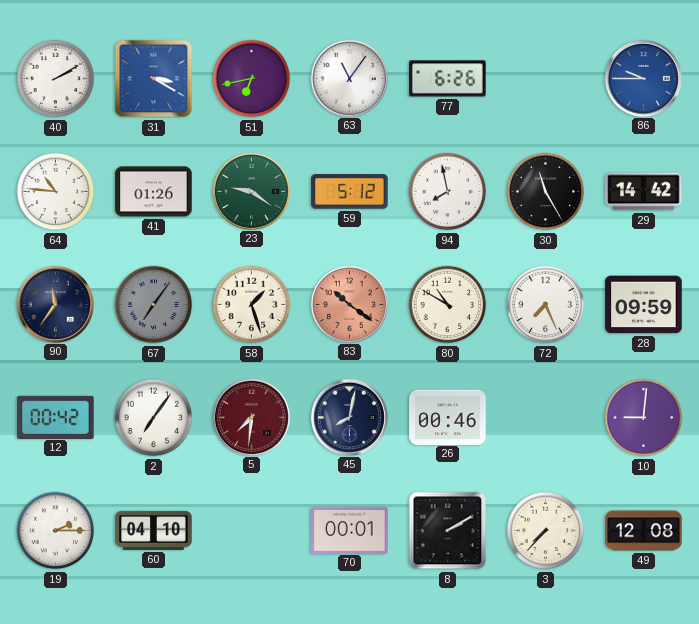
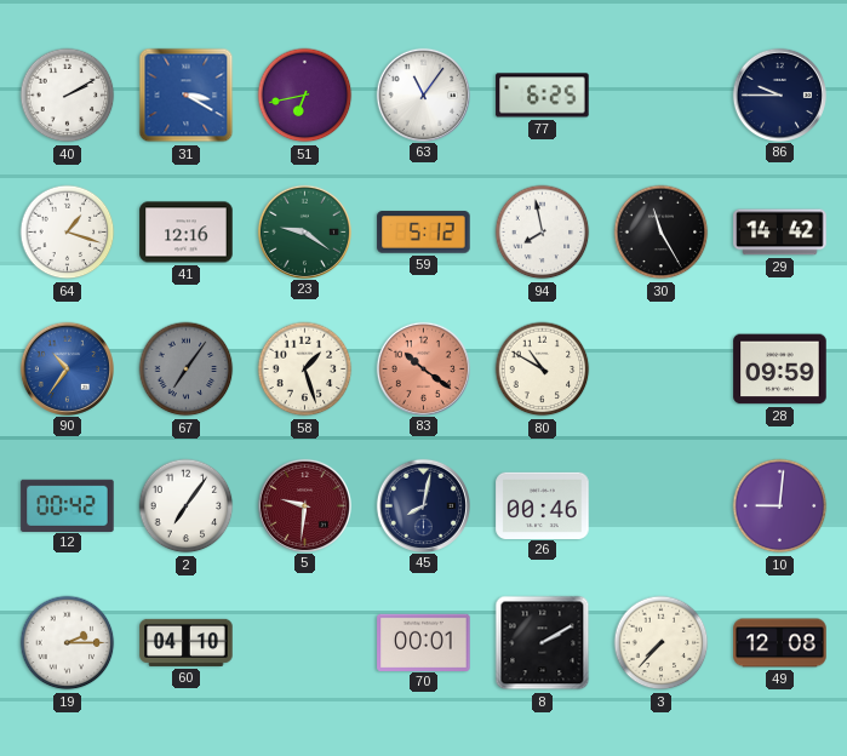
77: 6:26 -> 6:25
86 dial: blue -> navy
64: 10:46 -> 1:18
41: 01:26 -> 12:16
90: 11:36 -> 10:36
90 dial: navy -> blue
72: 7:26 -> none
5: 7:31 -> 9:31
